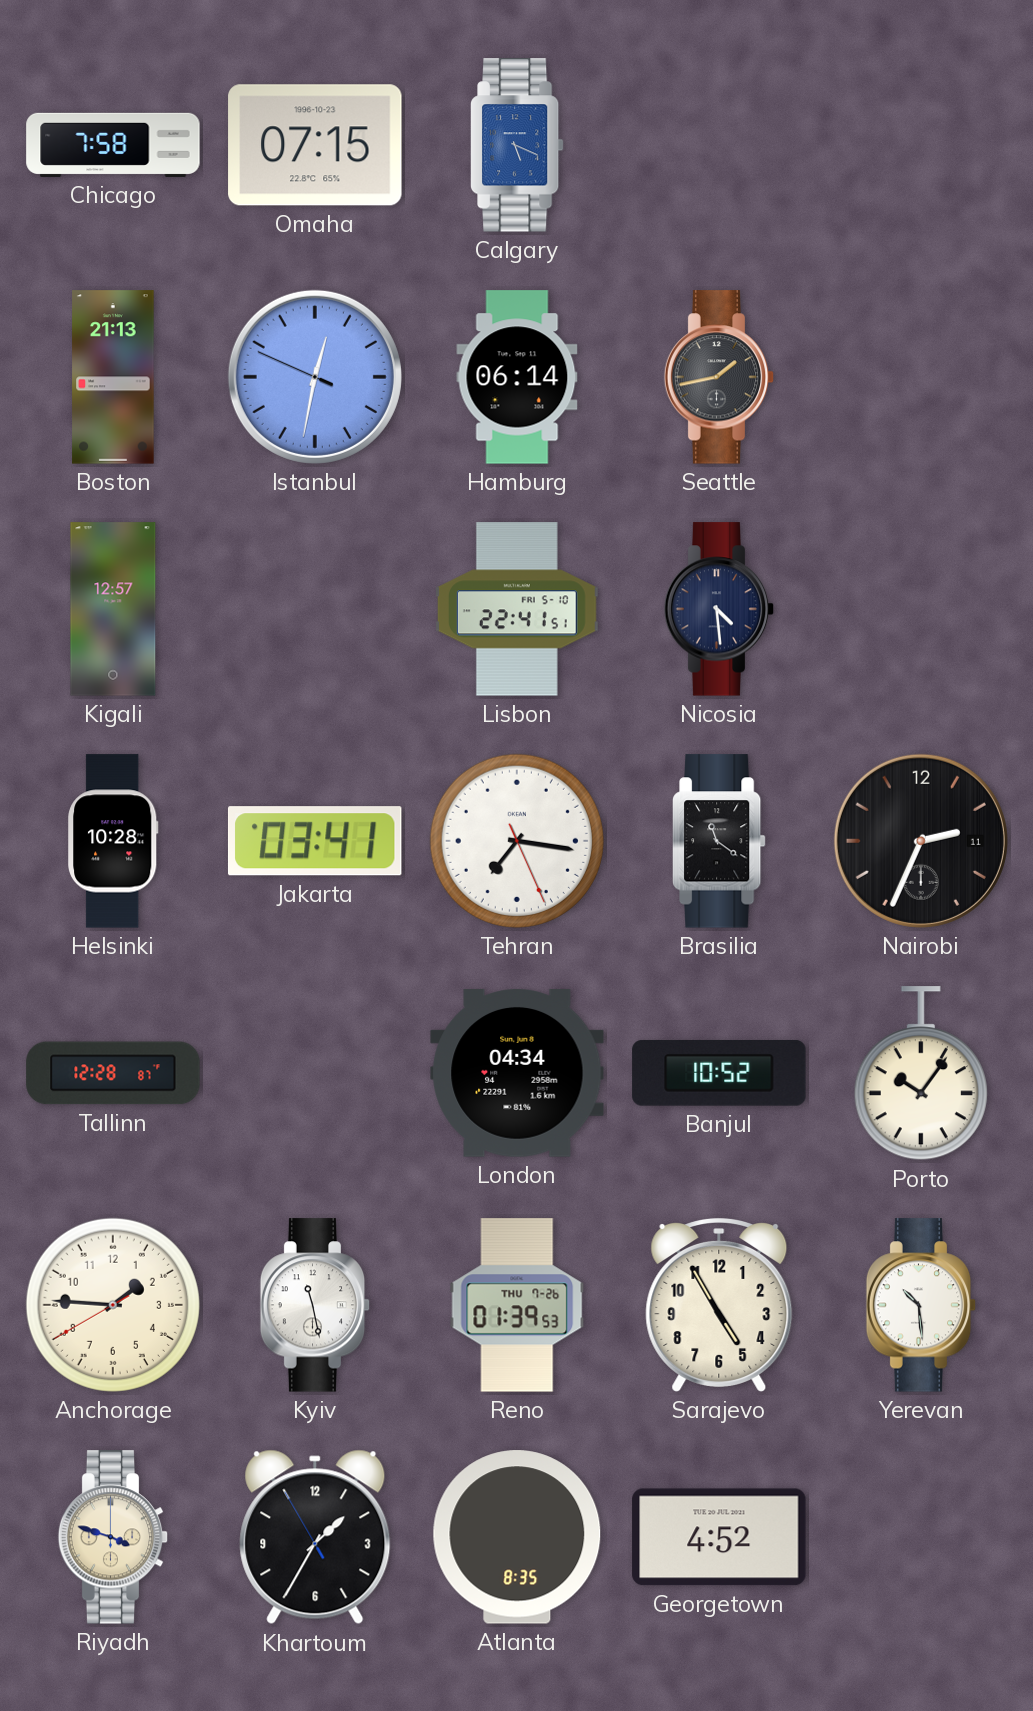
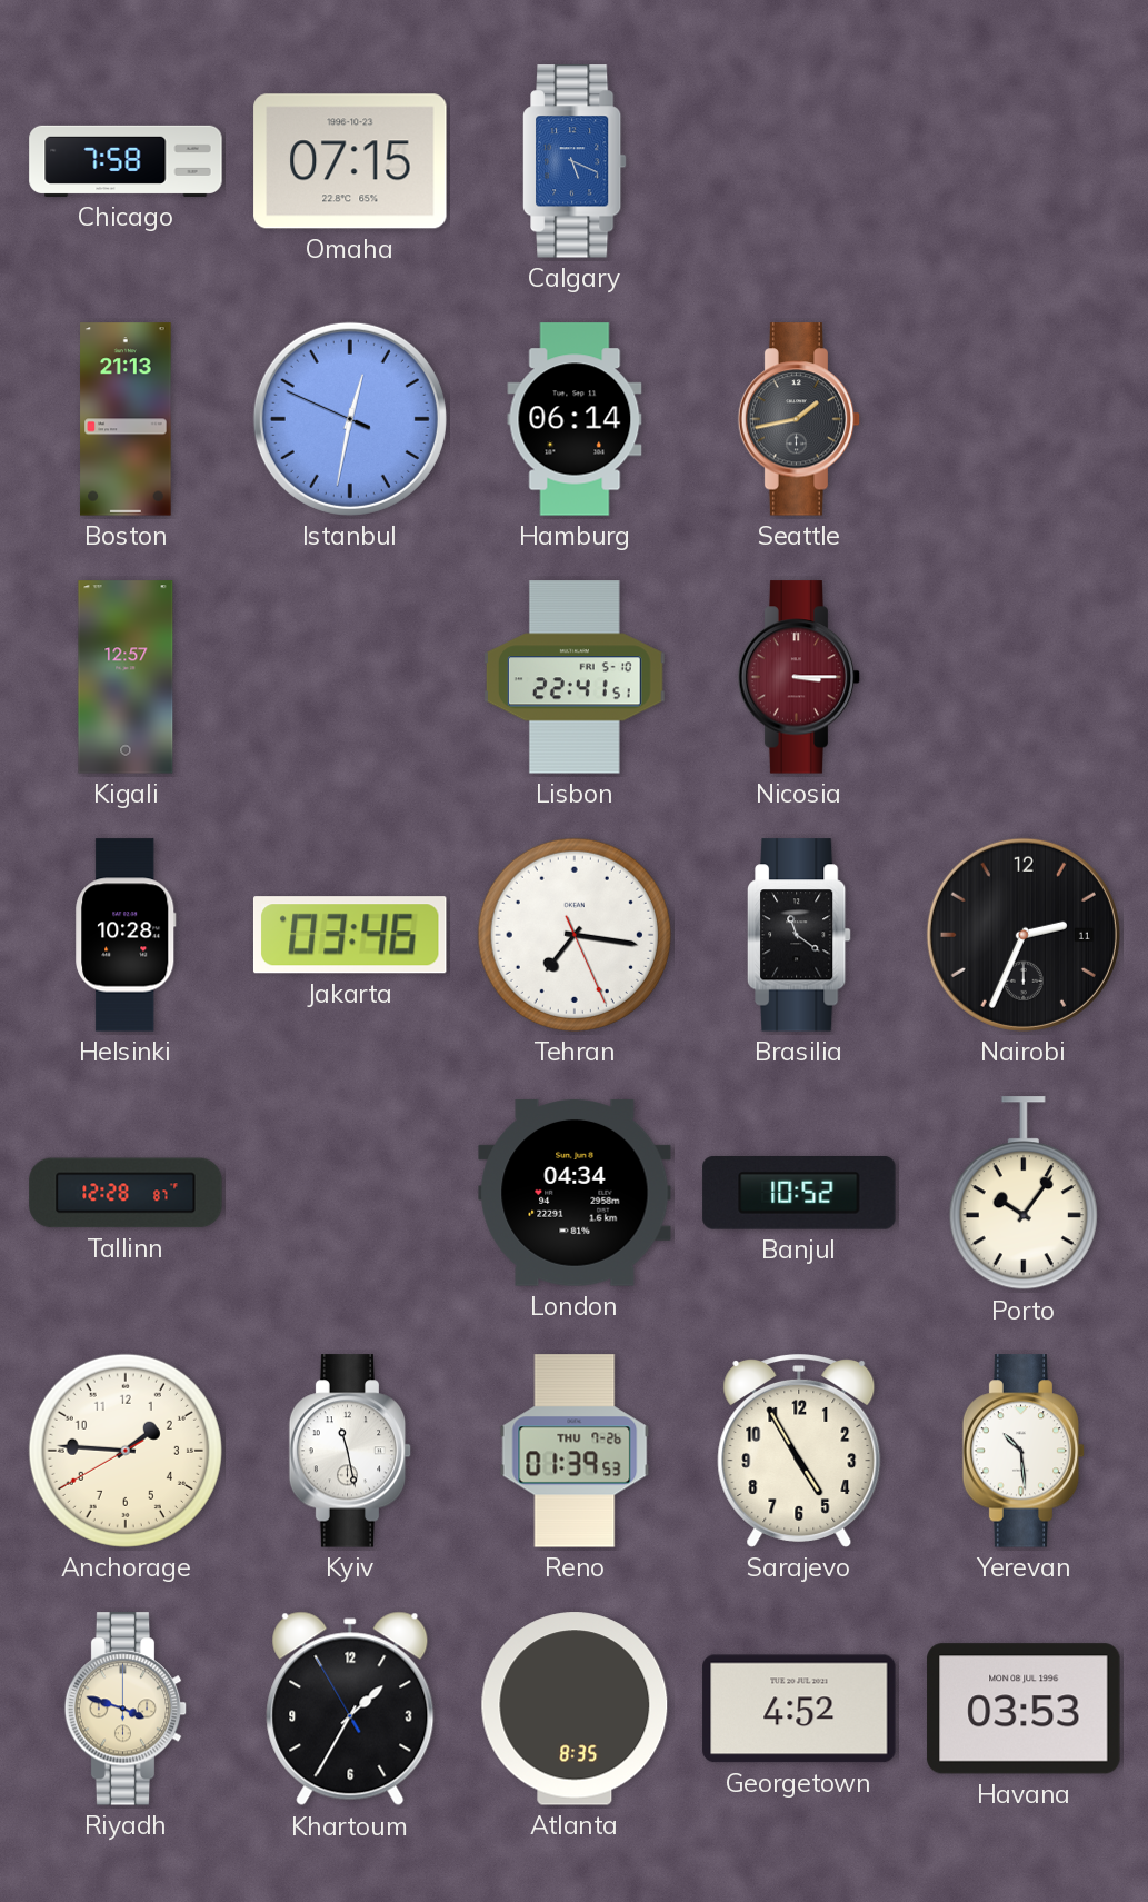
Nicosia: 4:29 -> 3:15
Nicosia dial: navy -> burgundy
Jakarta: 03:41 -> 03:46
Havana: none -> 03:53
